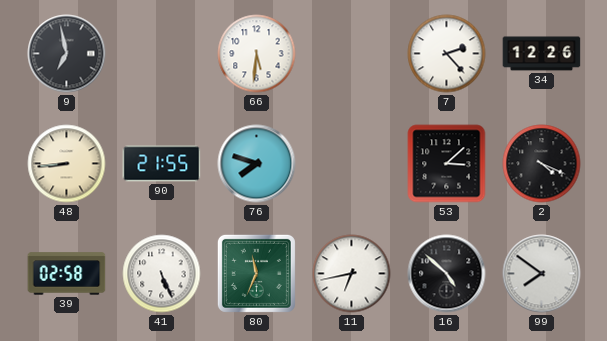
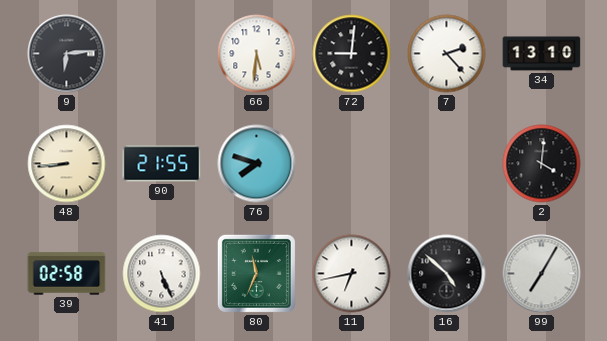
9: 6:58 -> 6:14
72: none -> 9:01
34: 12:26 -> 13:10
53: 3:08 -> none
2: 4:19 -> 4:01
99: 7:51 -> 7:05
